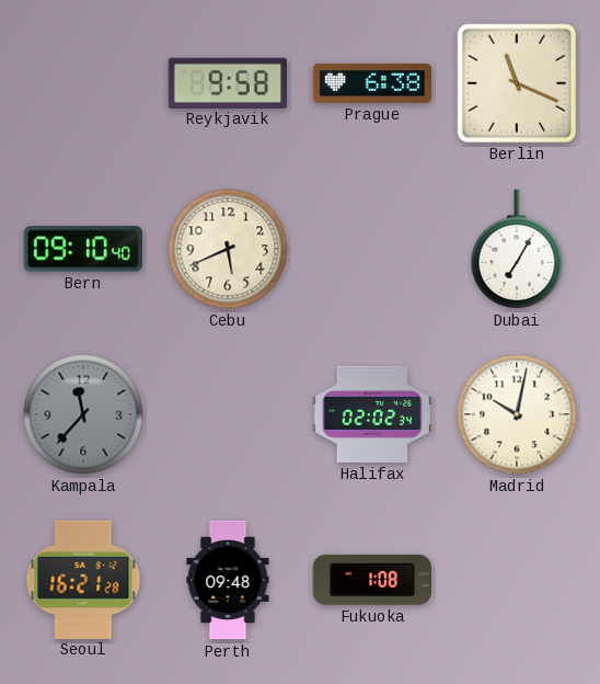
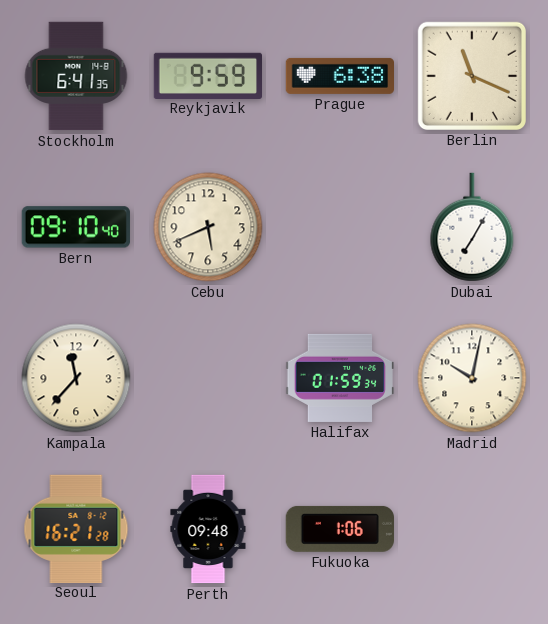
Stockholm: none -> 6:41
Reykjavik: 9:58 -> 9:59
Kampala dial: grey -> cream
Halifax: 02:02 -> 01:59
Fukuoka: 1:08 -> 1:06
